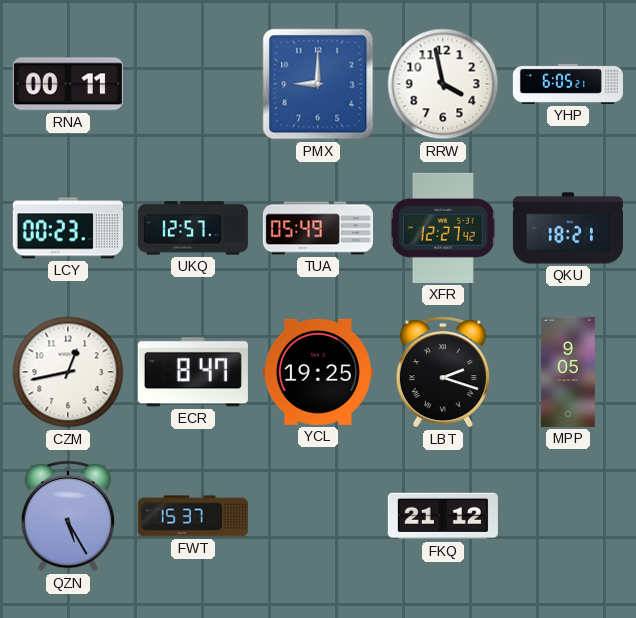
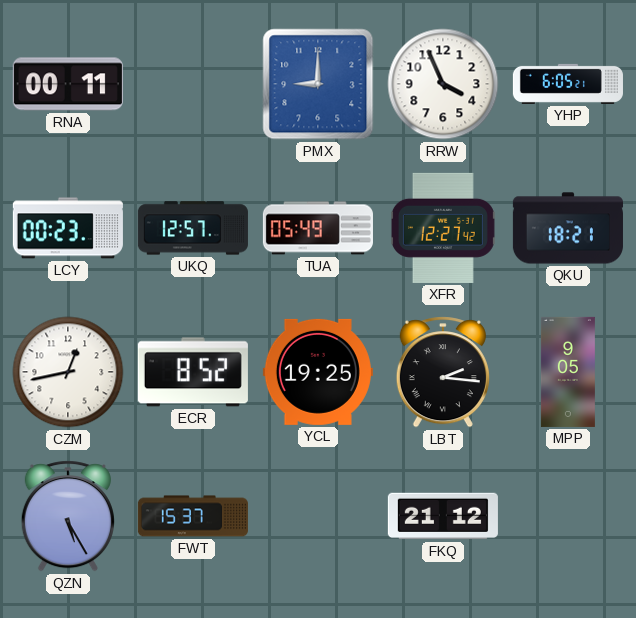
RRW: 3:58 -> 3:56
ECR: 8:47 -> 8:52
LBT: 2:18 -> 2:16
